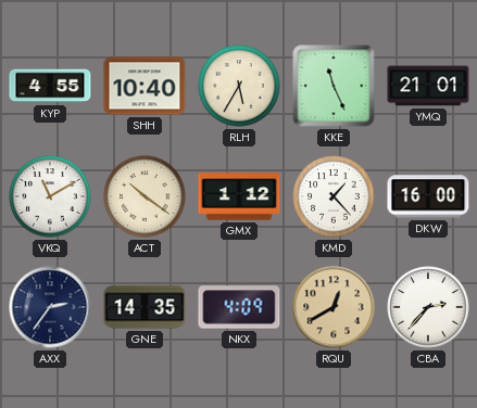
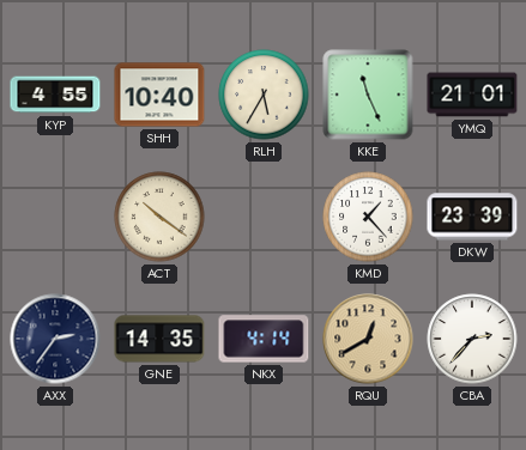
VKQ: 11:10 -> none
GMX: 1:12 -> none
DKW: 16:00 -> 23:39
NKX: 4:09 -> 4:14
